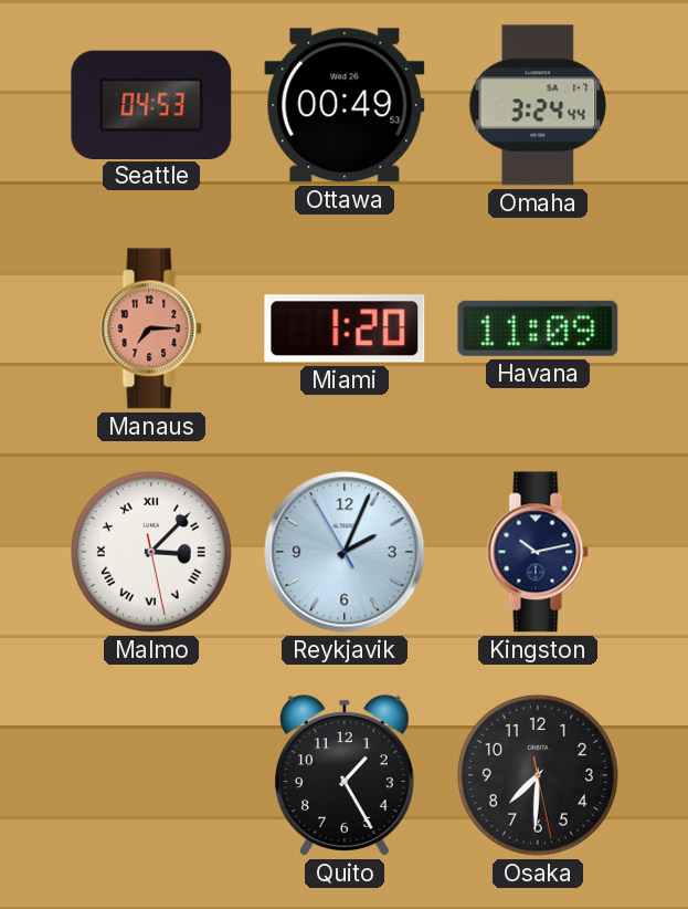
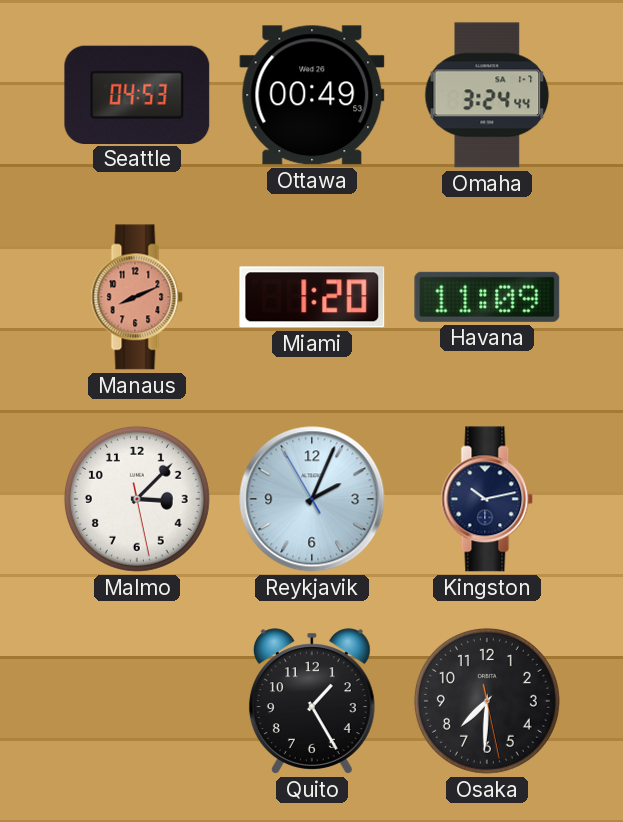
Manaus: 7:15 -> 8:11
Malmo numerals: Roman -> Arabic
